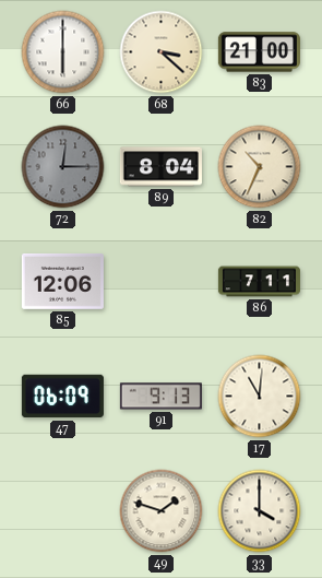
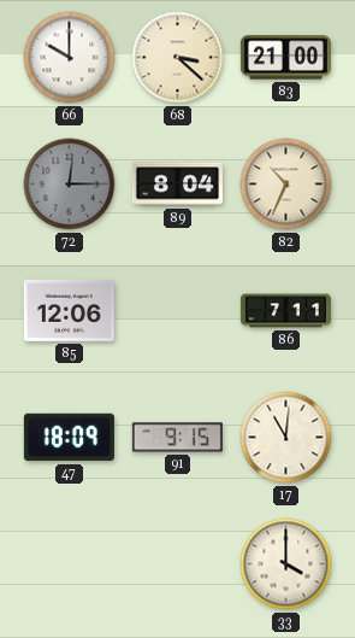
66: 6:00 -> 10:00
47: 06:09 -> 18:09
91: 9:13 -> 9:15
49: 1:48 -> none
